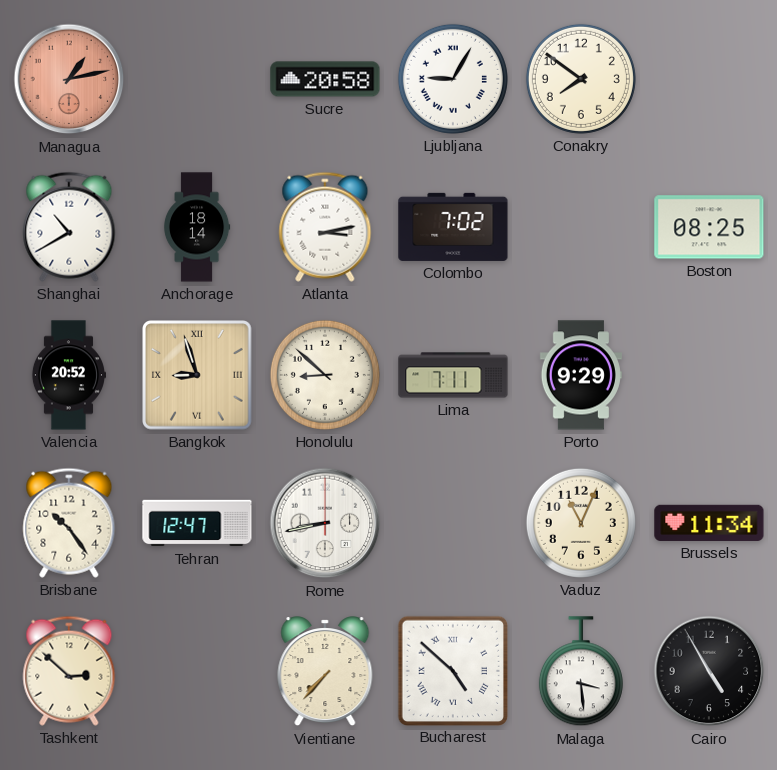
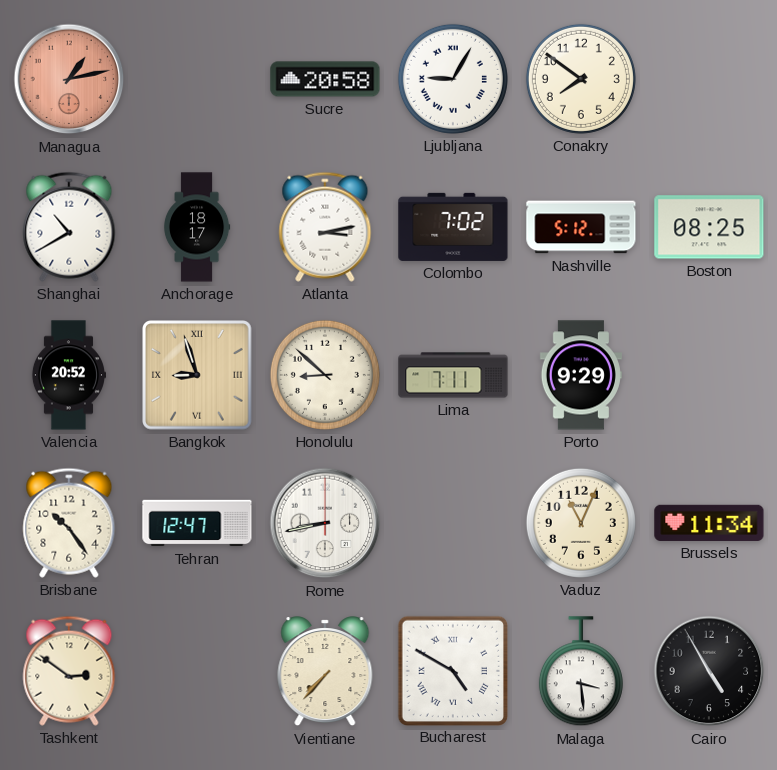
Anchorage: 18:14 -> 18:17
Nashville: none -> 5:12
Tashkent: 2:52 -> 2:51
Bucharest: 4:52 -> 4:50
